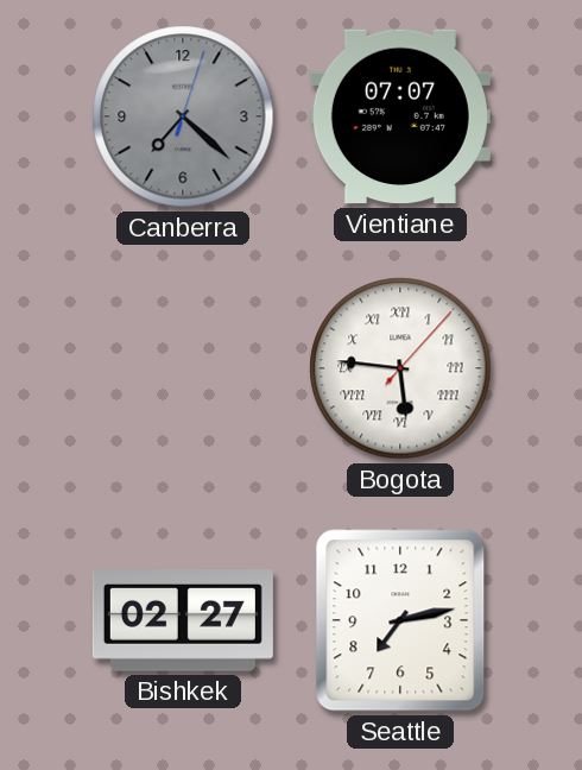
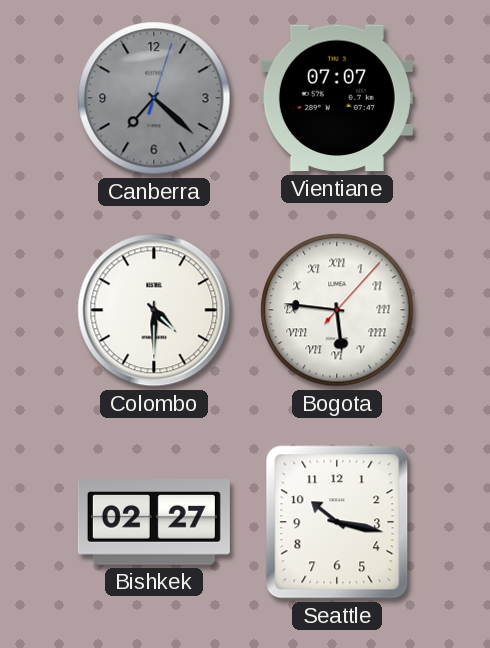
Colombo: none -> 4:30
Seattle: 7:13 -> 10:17
